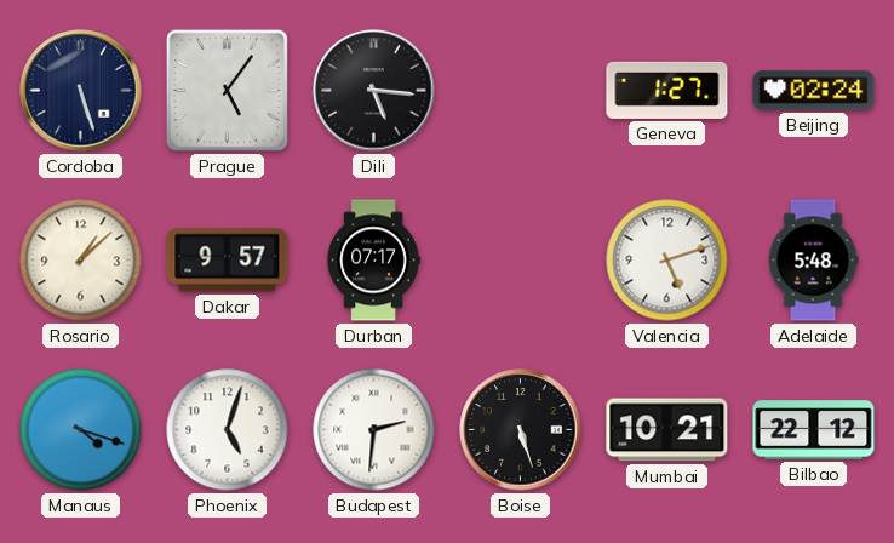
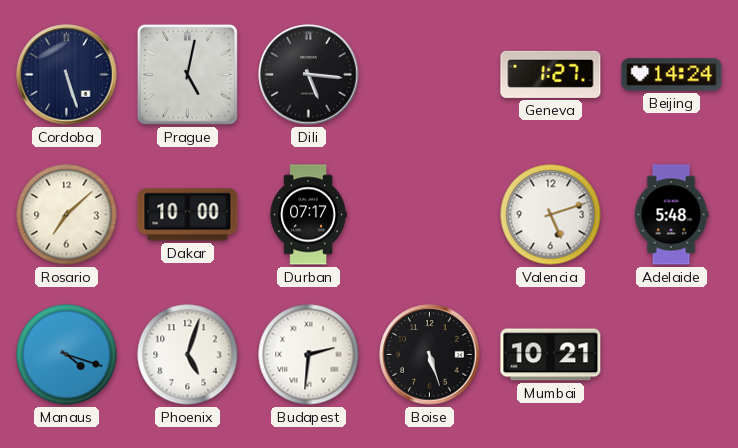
Prague: 5:06 -> 5:02
Beijing: 02:24 -> 14:24
Rosario: 1:08 -> 7:08
Dakar: 9:57 -> 10:00
Bilbao: 22:12 -> none
